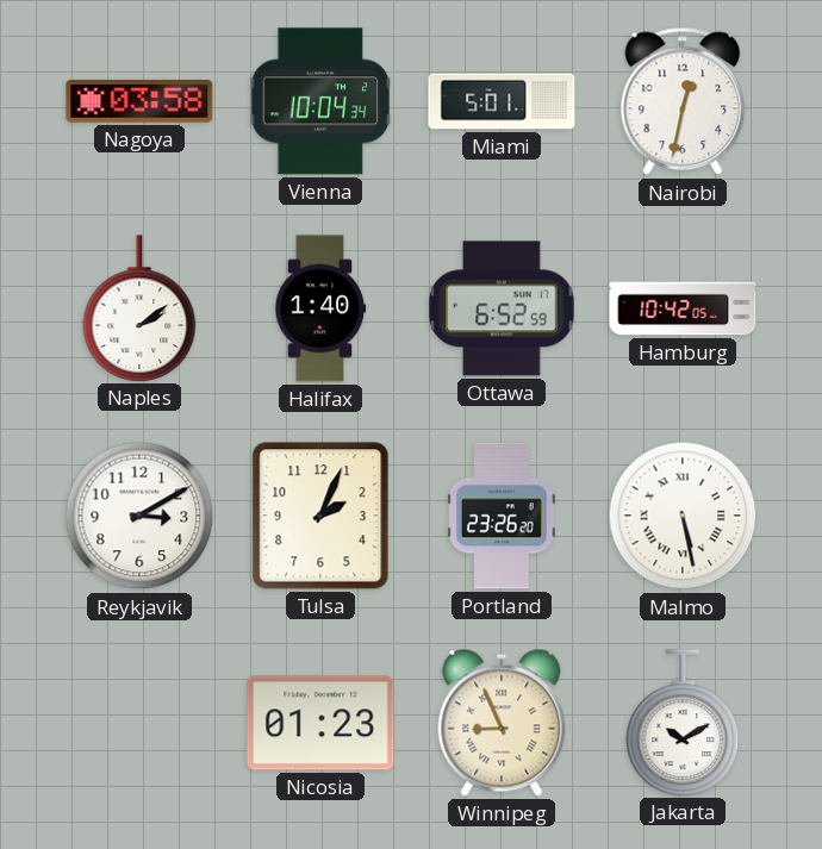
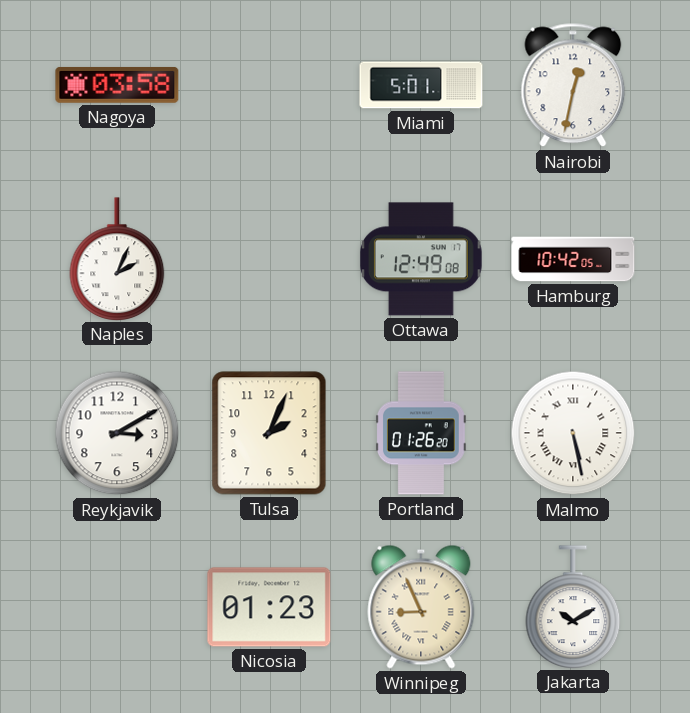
Vienna: 10:04 -> none
Naples: 2:09 -> 2:04
Halifax: 1:40 -> none
Ottawa: 6:52 -> 12:49
Portland: 23:26 -> 01:26
